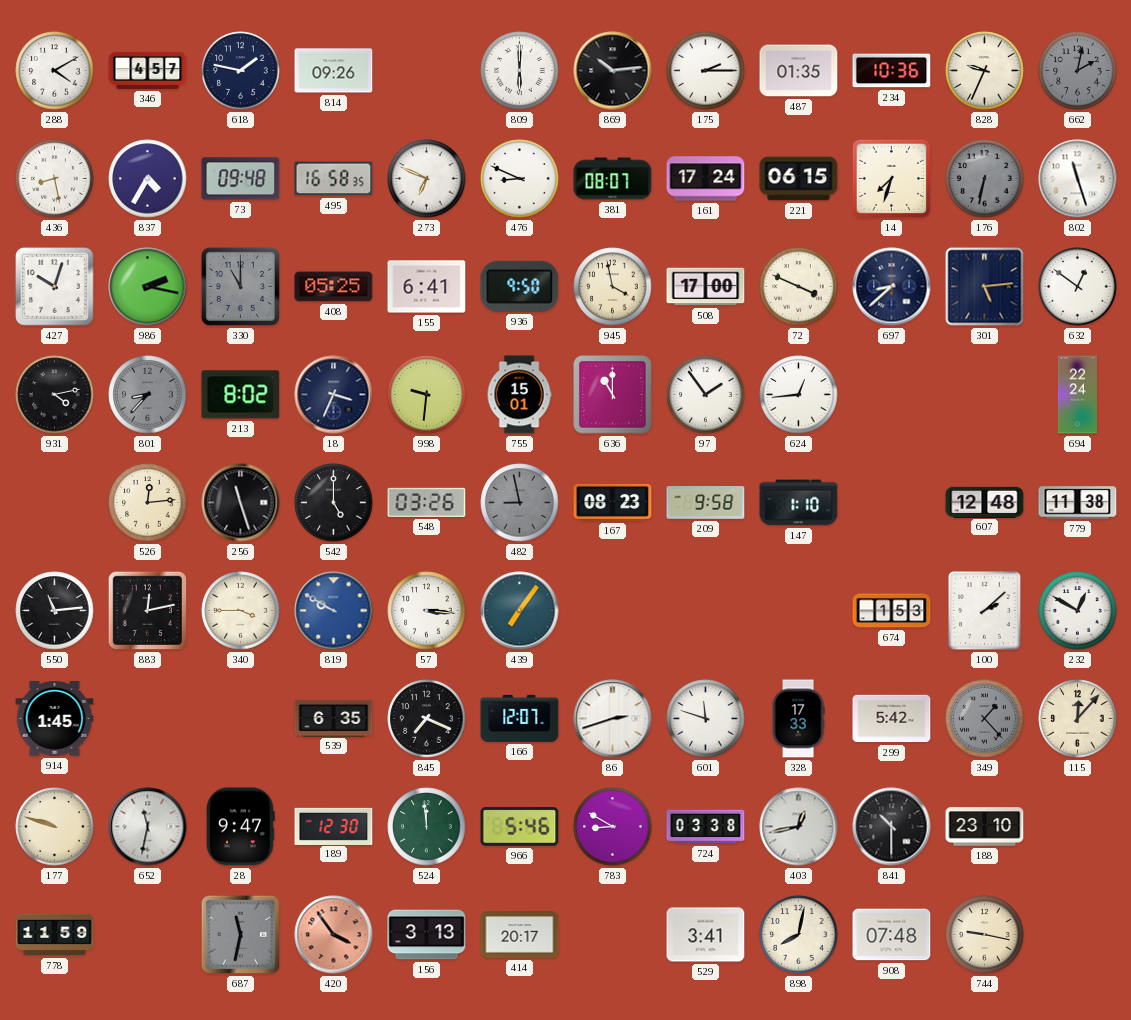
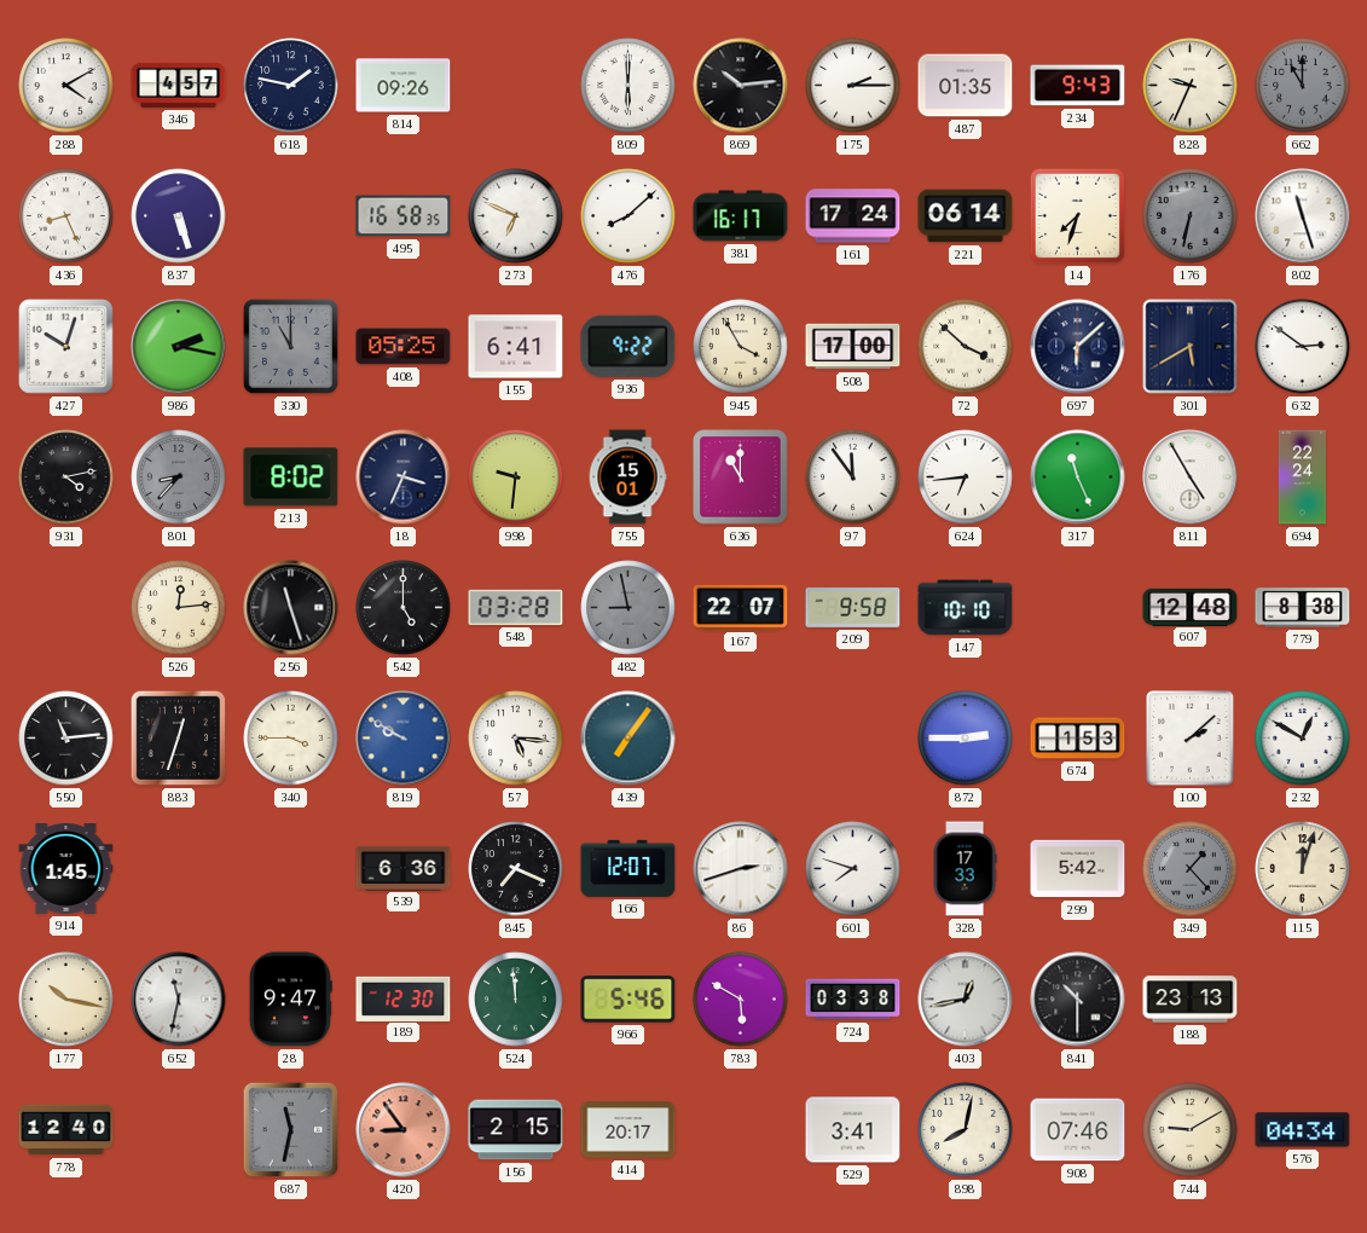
234: 10:36 -> 9:43
662: 2:02 -> 11:00
436: 8:28 -> 8:26
837: 4:35 -> 5:27
73: 09:48 -> none
476: 8:49 -> 8:08
381: 08:07 -> 16:17
221: 06:15 -> 06:14
936: 9:50 -> 9:22
945: 3:58 -> 3:55
72: 3:49 -> 3:52
697: 8:38 -> 6:08
301: 5:14 -> 5:40
632: 12:51 -> 2:51
97: 1:54 -> 11:54
624: 12:44 -> 6:44
317: none -> 11:26
811: none -> 4:55
548: 03:26 -> 03:28
167: 08:23 -> 22:07
147: 1:10 -> 10:10
779: 11:38 -> 8:38
883: 12:13 -> 12:33
57: 3:16 -> 5:16
872: none -> 2:45
539: 6:35 -> 6:36
601: 11:48 -> 7:48
115: 12:07 -> 12:03
177: 9:48 -> 10:17
783: 8:50 -> 5:50
188: 23:10 -> 23:13
778: 11:59 -> 12:40
420: 3:54 -> 8:54
156: 3:13 -> 2:15
908: 07:48 -> 07:46
744: 9:17 -> 9:10
576: none -> 04:34
